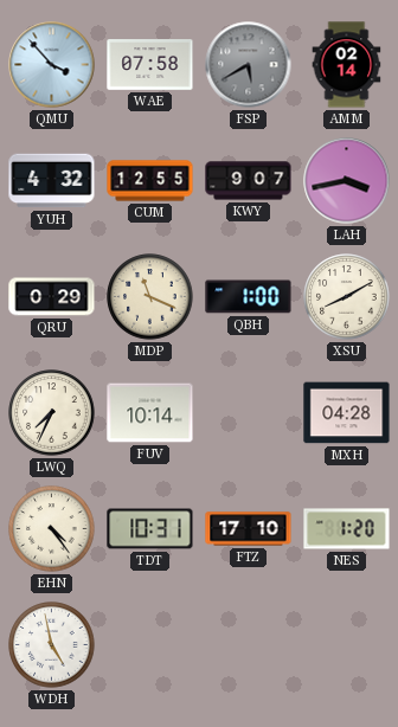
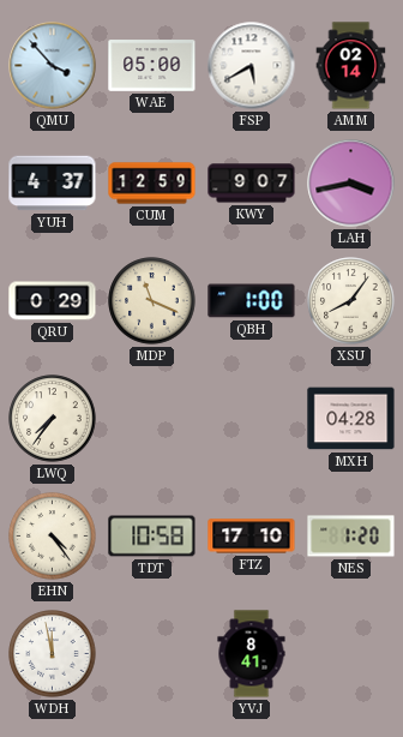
WAE: 07:58 -> 05:00
FSP dial: grey -> white
YUH: 4:32 -> 4:37
CUM: 12:55 -> 12:59
XSU: 8:10 -> 8:06
LWQ: 7:34 -> 7:36
FUV: 10:14 -> none
TDT: 10:31 -> 10:58
WDH: 4:58 -> 11:58
YVJ: none -> 8:41
